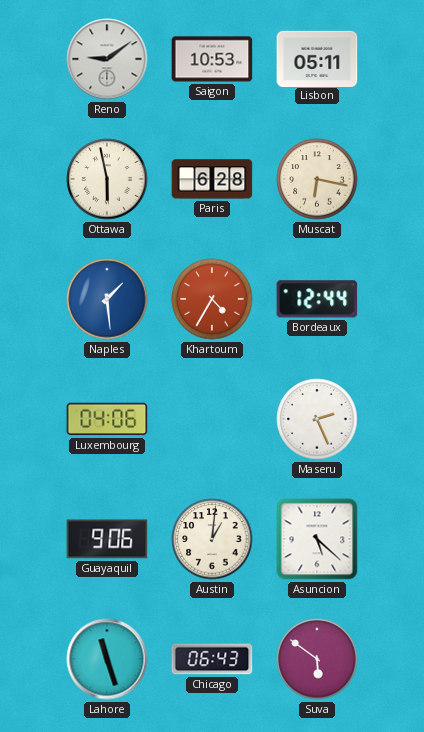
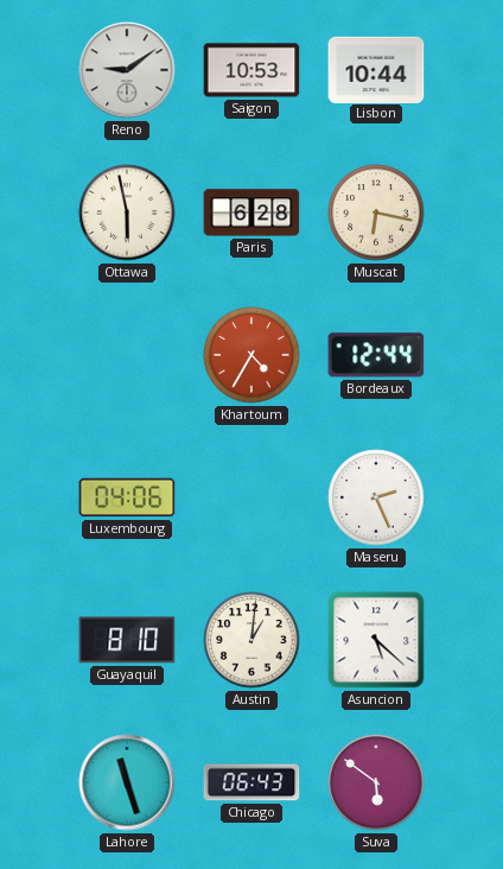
Lisbon: 05:11 -> 10:44
Naples: 1:29 -> none
Guayaquil: 9:06 -> 8:10
